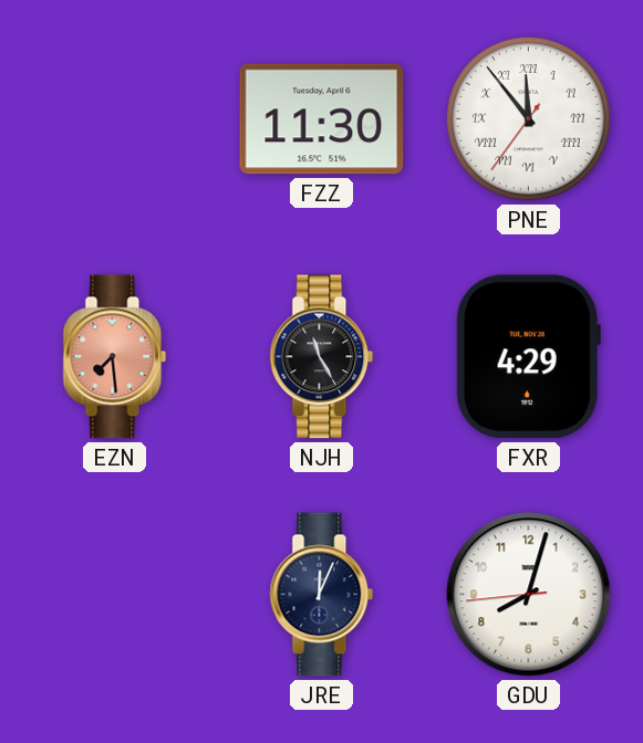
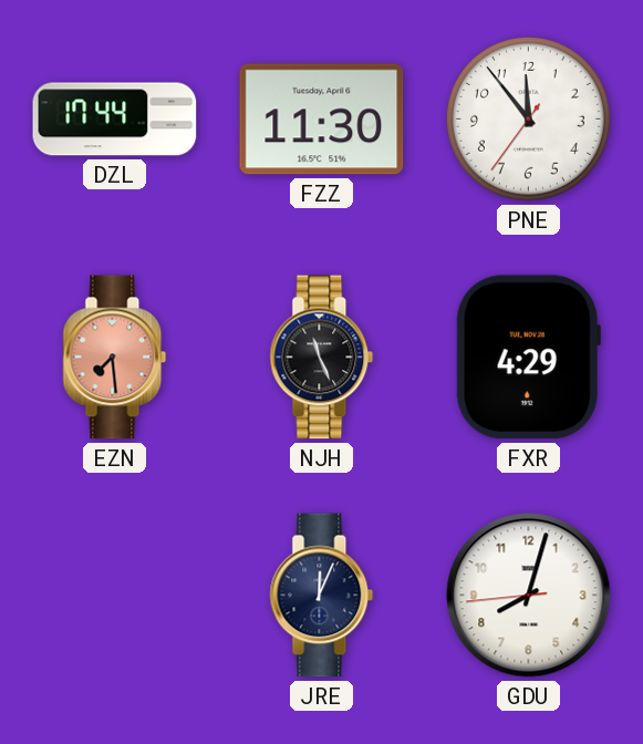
DZL: none -> 17:44
PNE numerals: Roman -> Arabic
NJH: 11:25 -> 11:26
